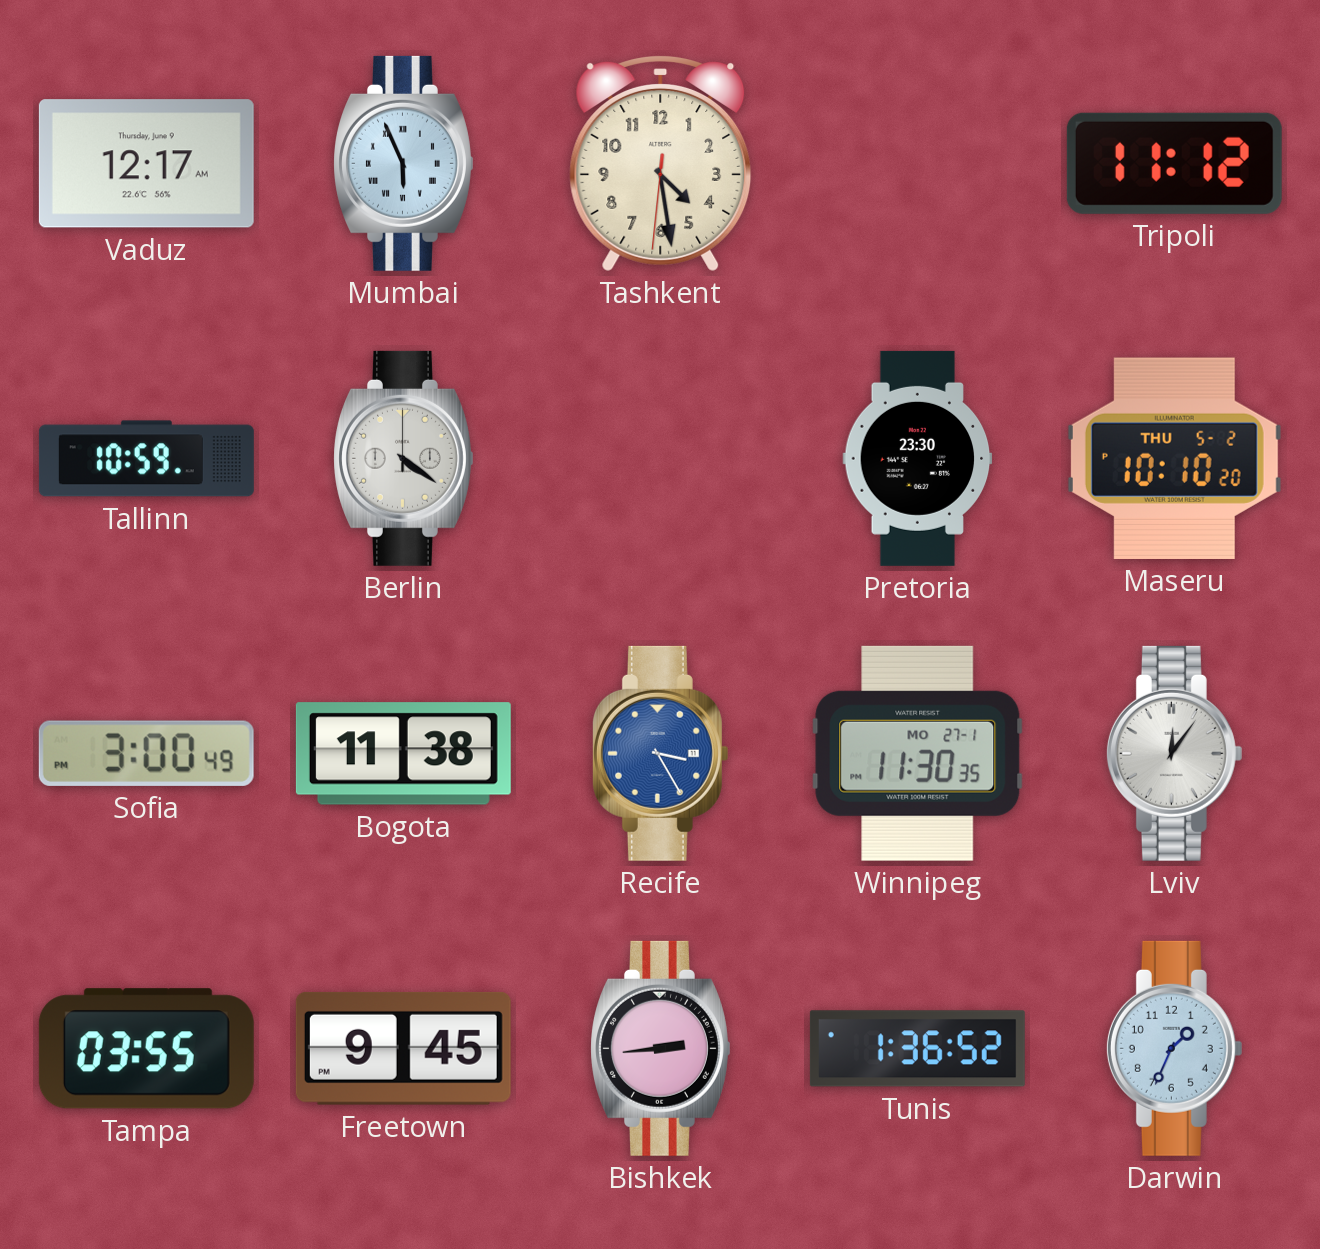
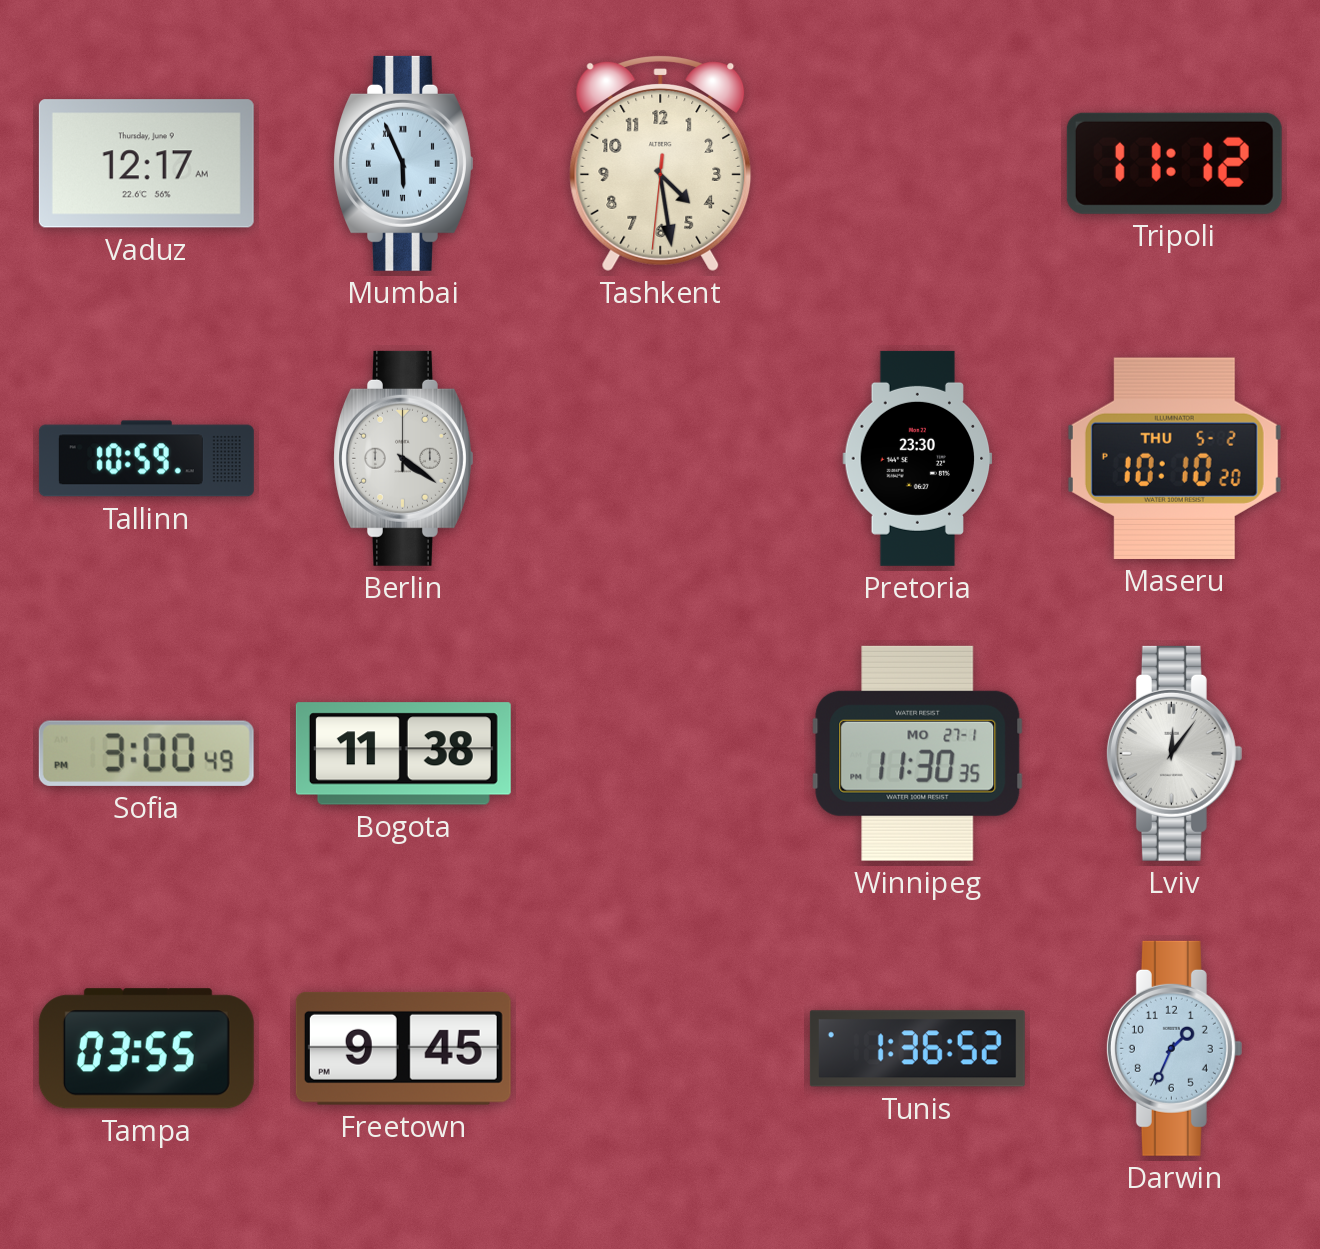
Recife: 3:25 -> none
Bishkek: 2:44 -> none
